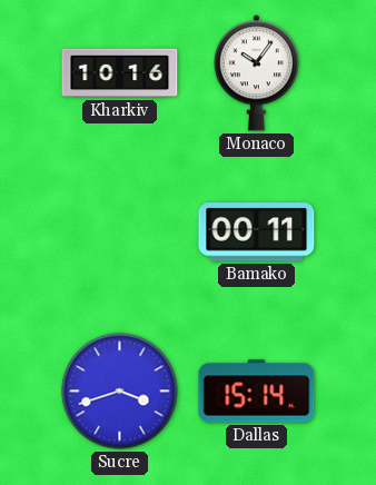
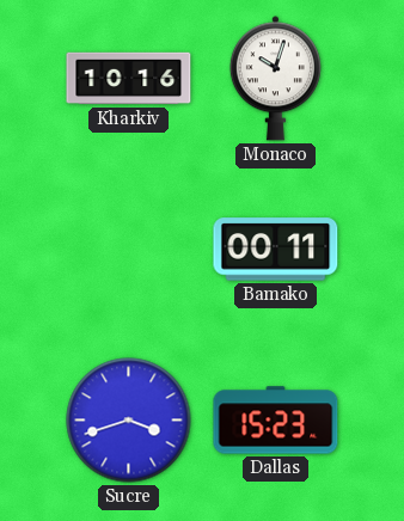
Monaco: 10:06 -> 10:03
Dallas: 15:14 -> 15:23
